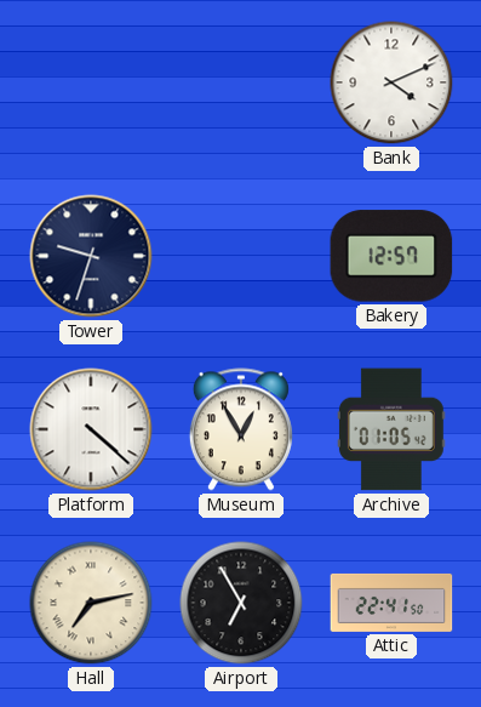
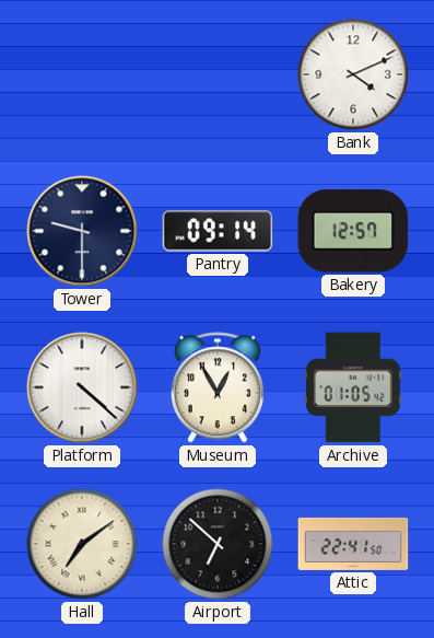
Tower: 9:33 -> 9:30
Pantry: none -> 09:14
Hall: 7:13 -> 7:09
Airport: 6:55 -> 6:52
